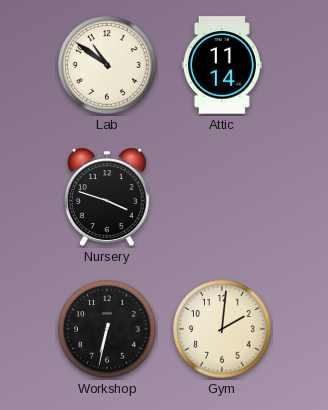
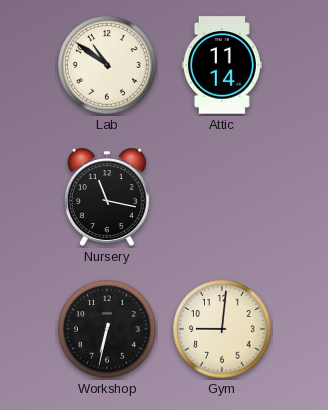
Nursery: 3:48 -> 11:17
Gym: 2:01 -> 9:01
